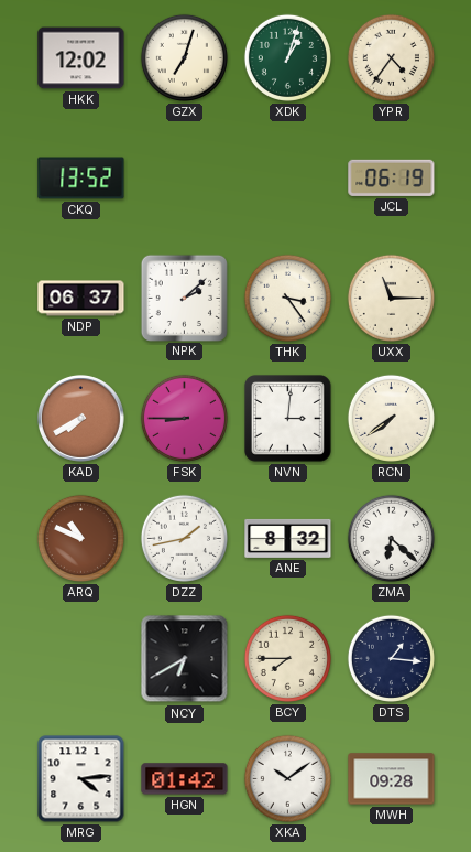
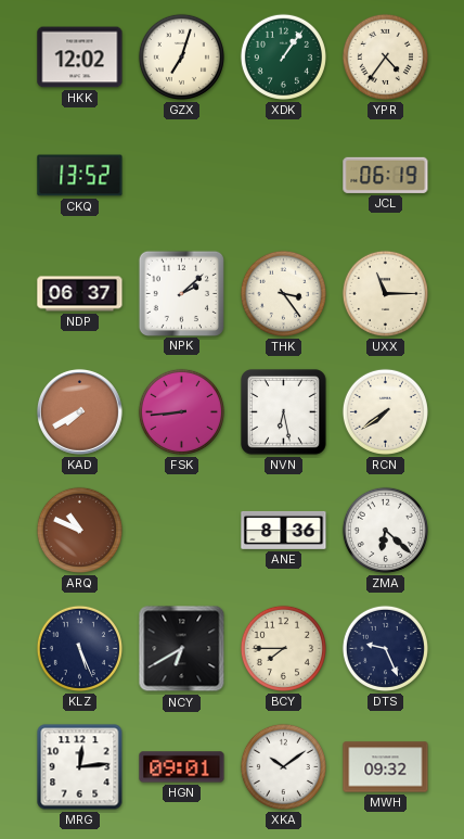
XDK: 1:03 -> 1:06
FSK: 8:45 -> 8:44
NVN: 3:01 -> 6:28
DZZ: 1:43 -> none
ANE: 8:32 -> 8:36
KLZ: none -> 5:26
DTS: 1:16 -> 9:26
MRG: 4:14 -> 12:14
HGN: 01:42 -> 09:01
MWH: 09:28 -> 09:32
